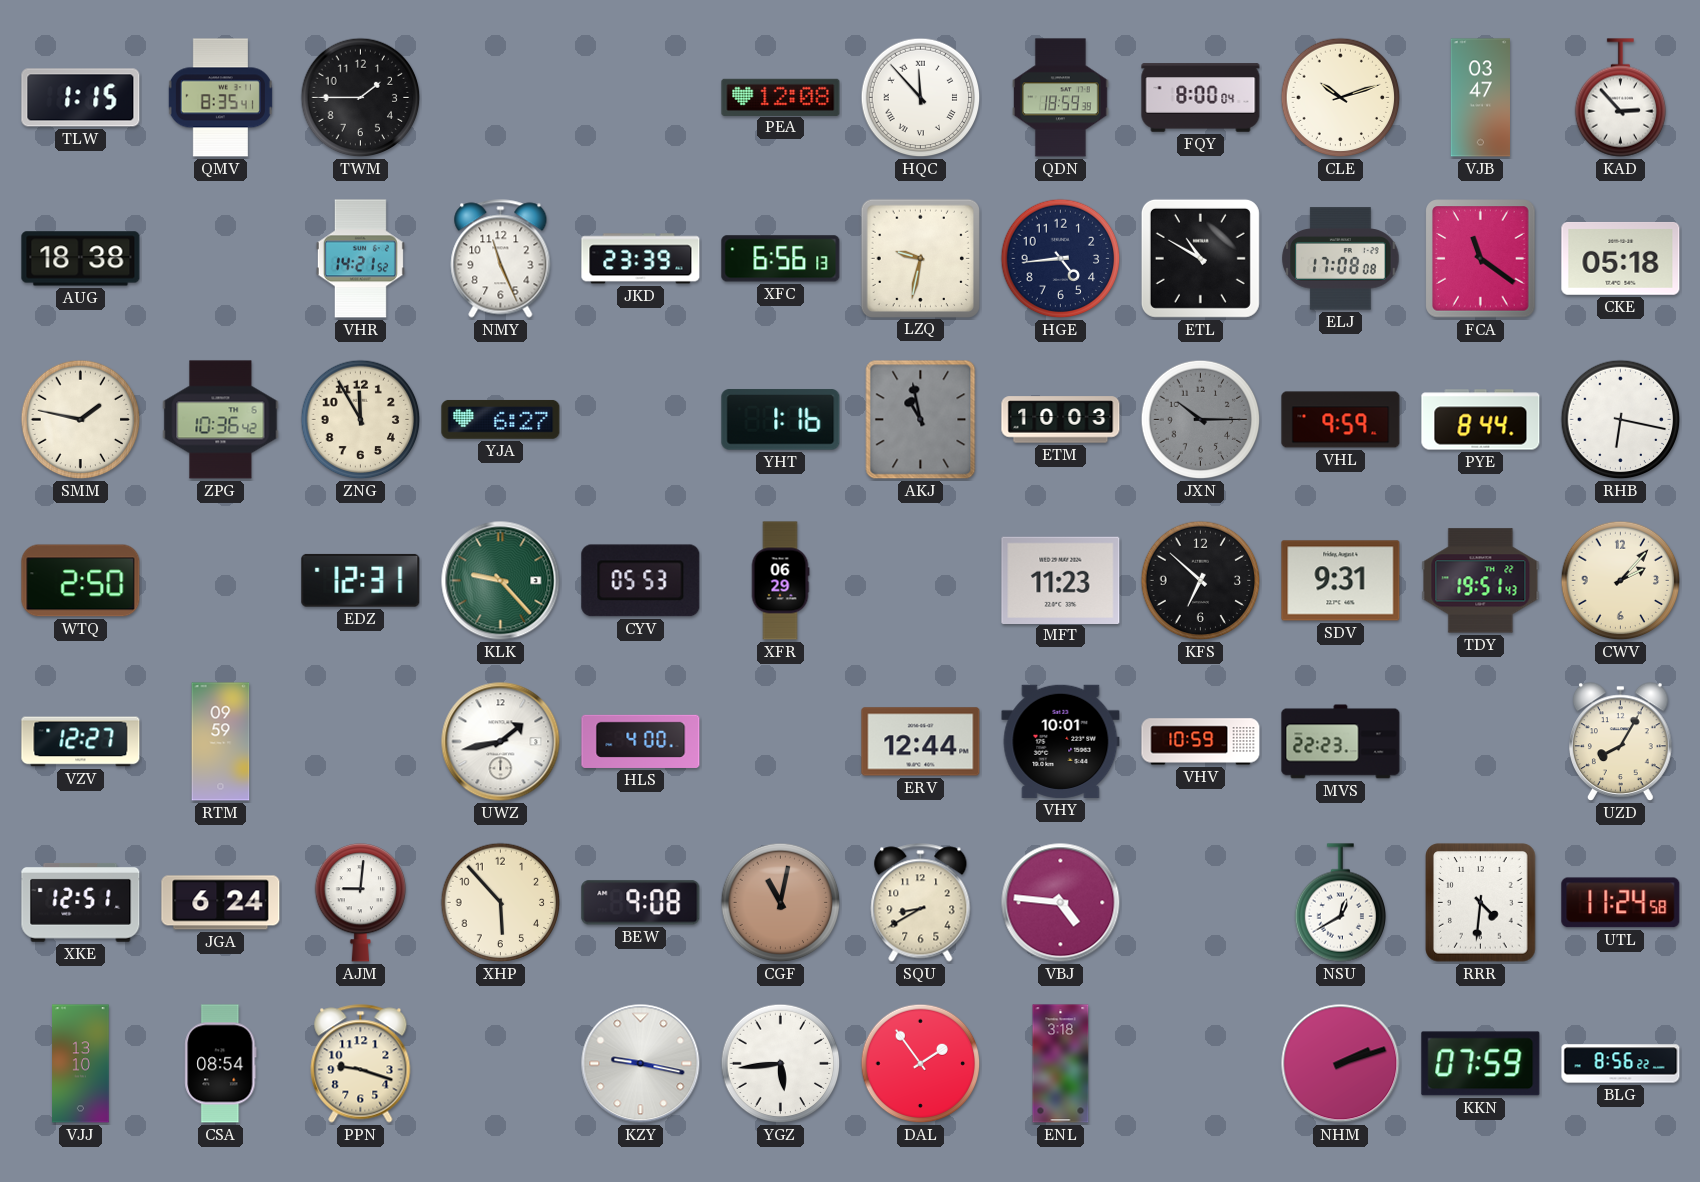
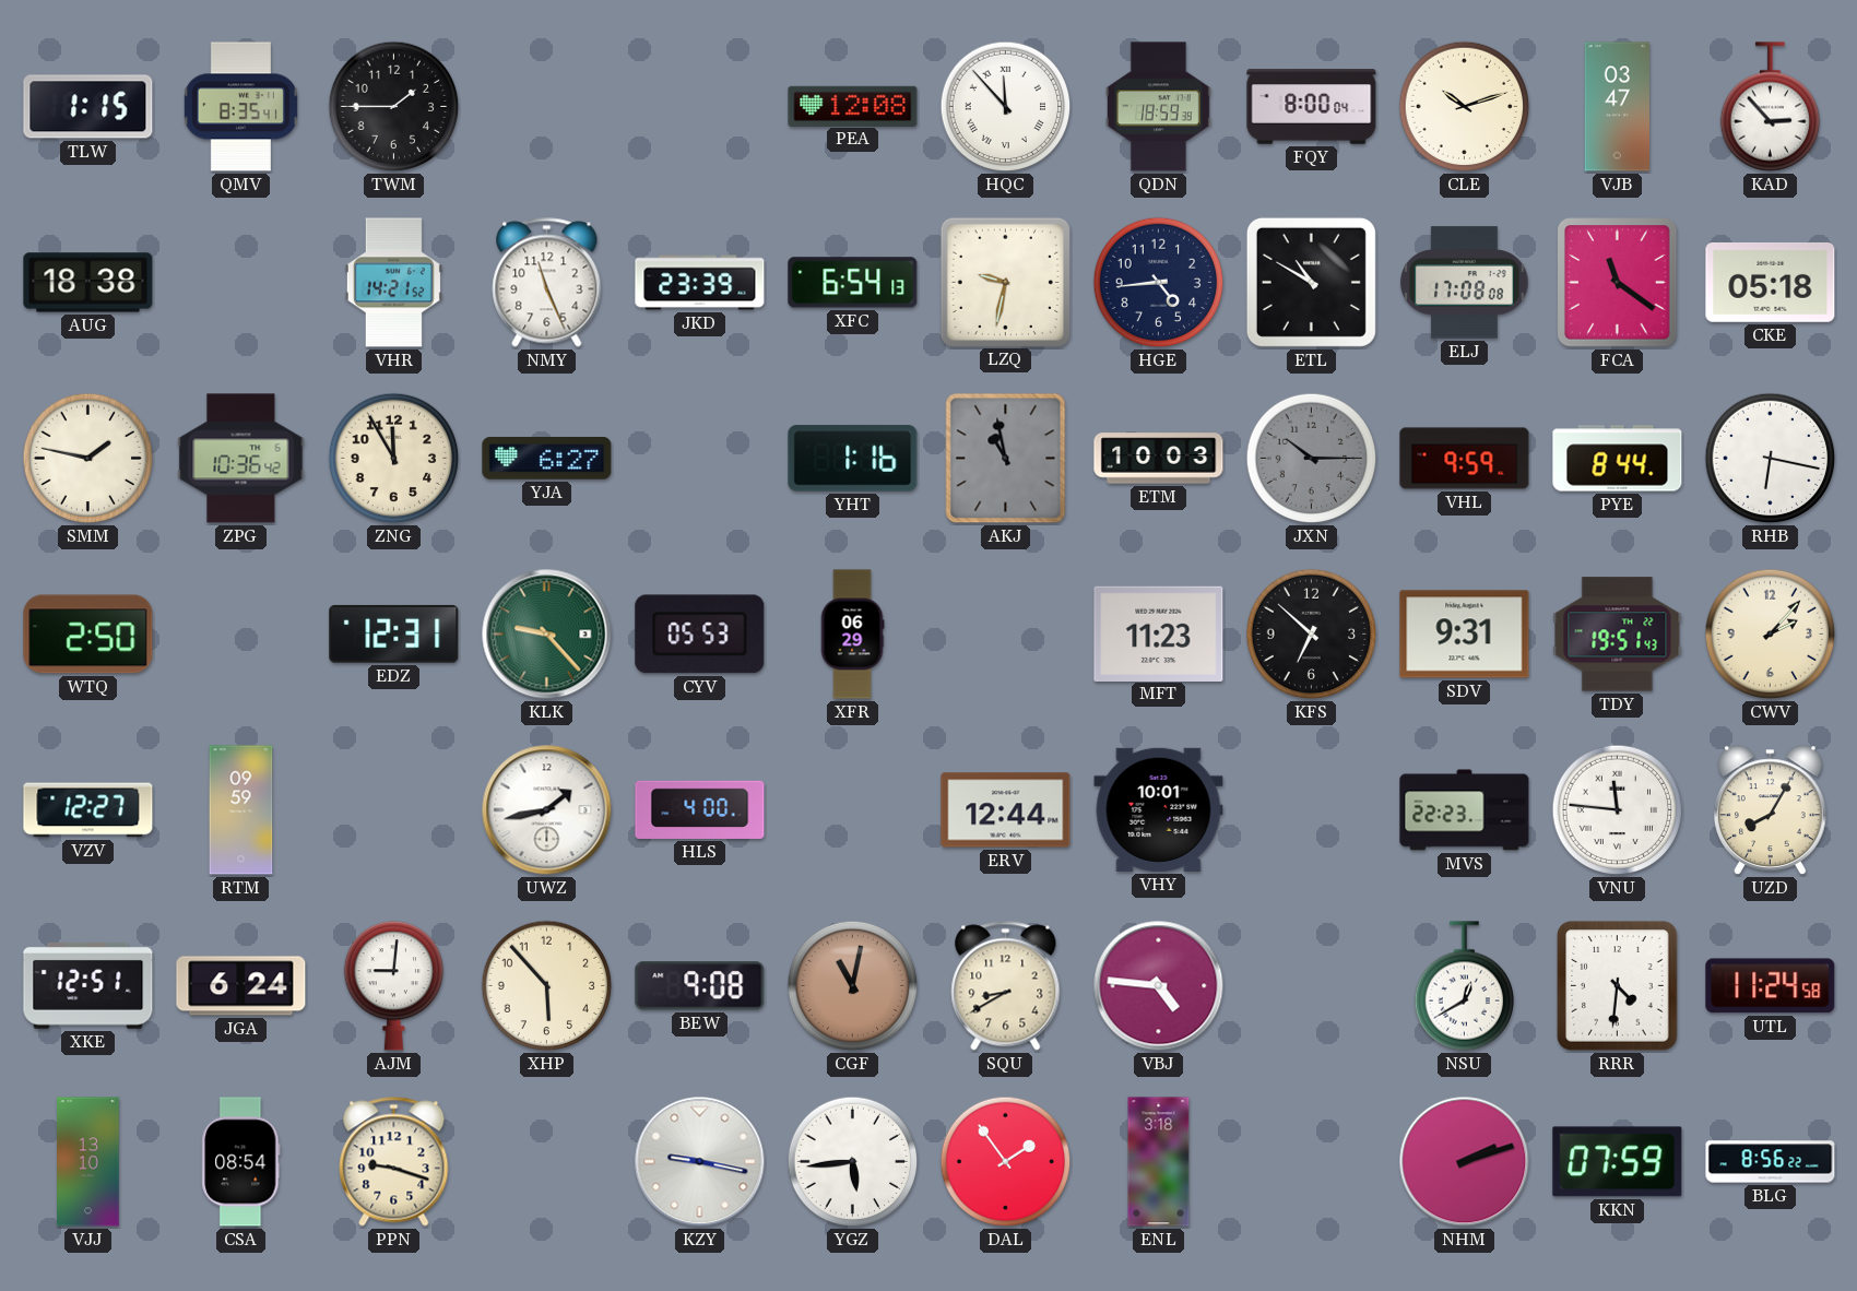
XFC: 6:56 -> 6:54
VHV: 10:59 -> none
VNU: none -> 11:46
